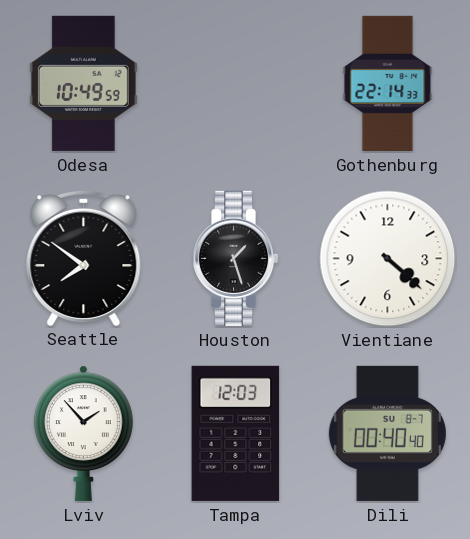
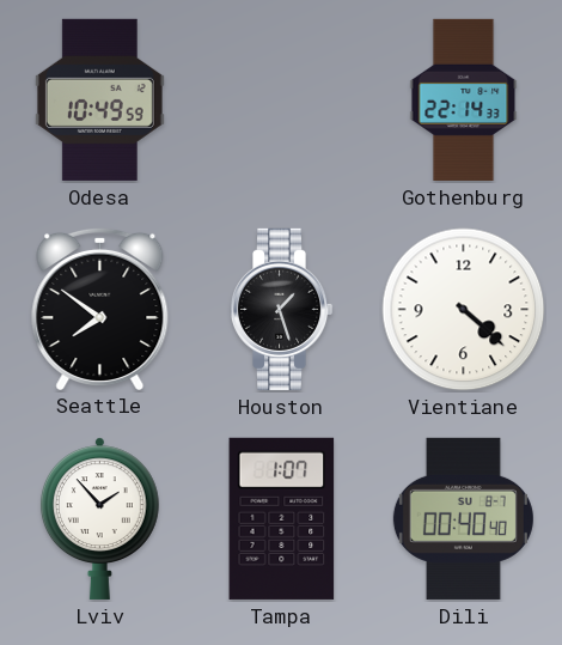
Tampa: 12:03 -> 1:07
